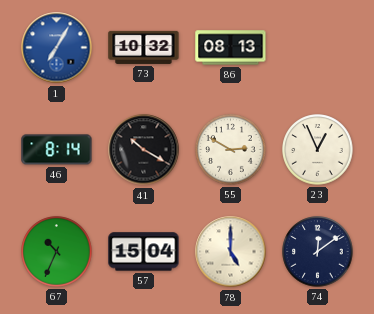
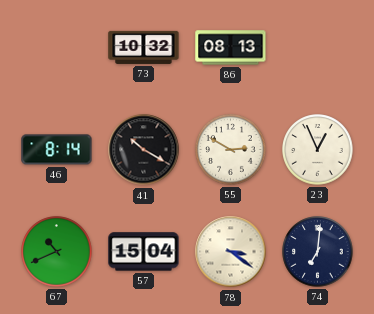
1: 7:05 -> none
67: 10:34 -> 10:41
78: 5:00 -> 3:21
74: 12:09 -> 7:01
